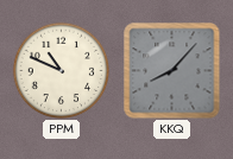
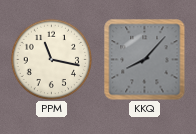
PPM: 10:49 -> 11:17
